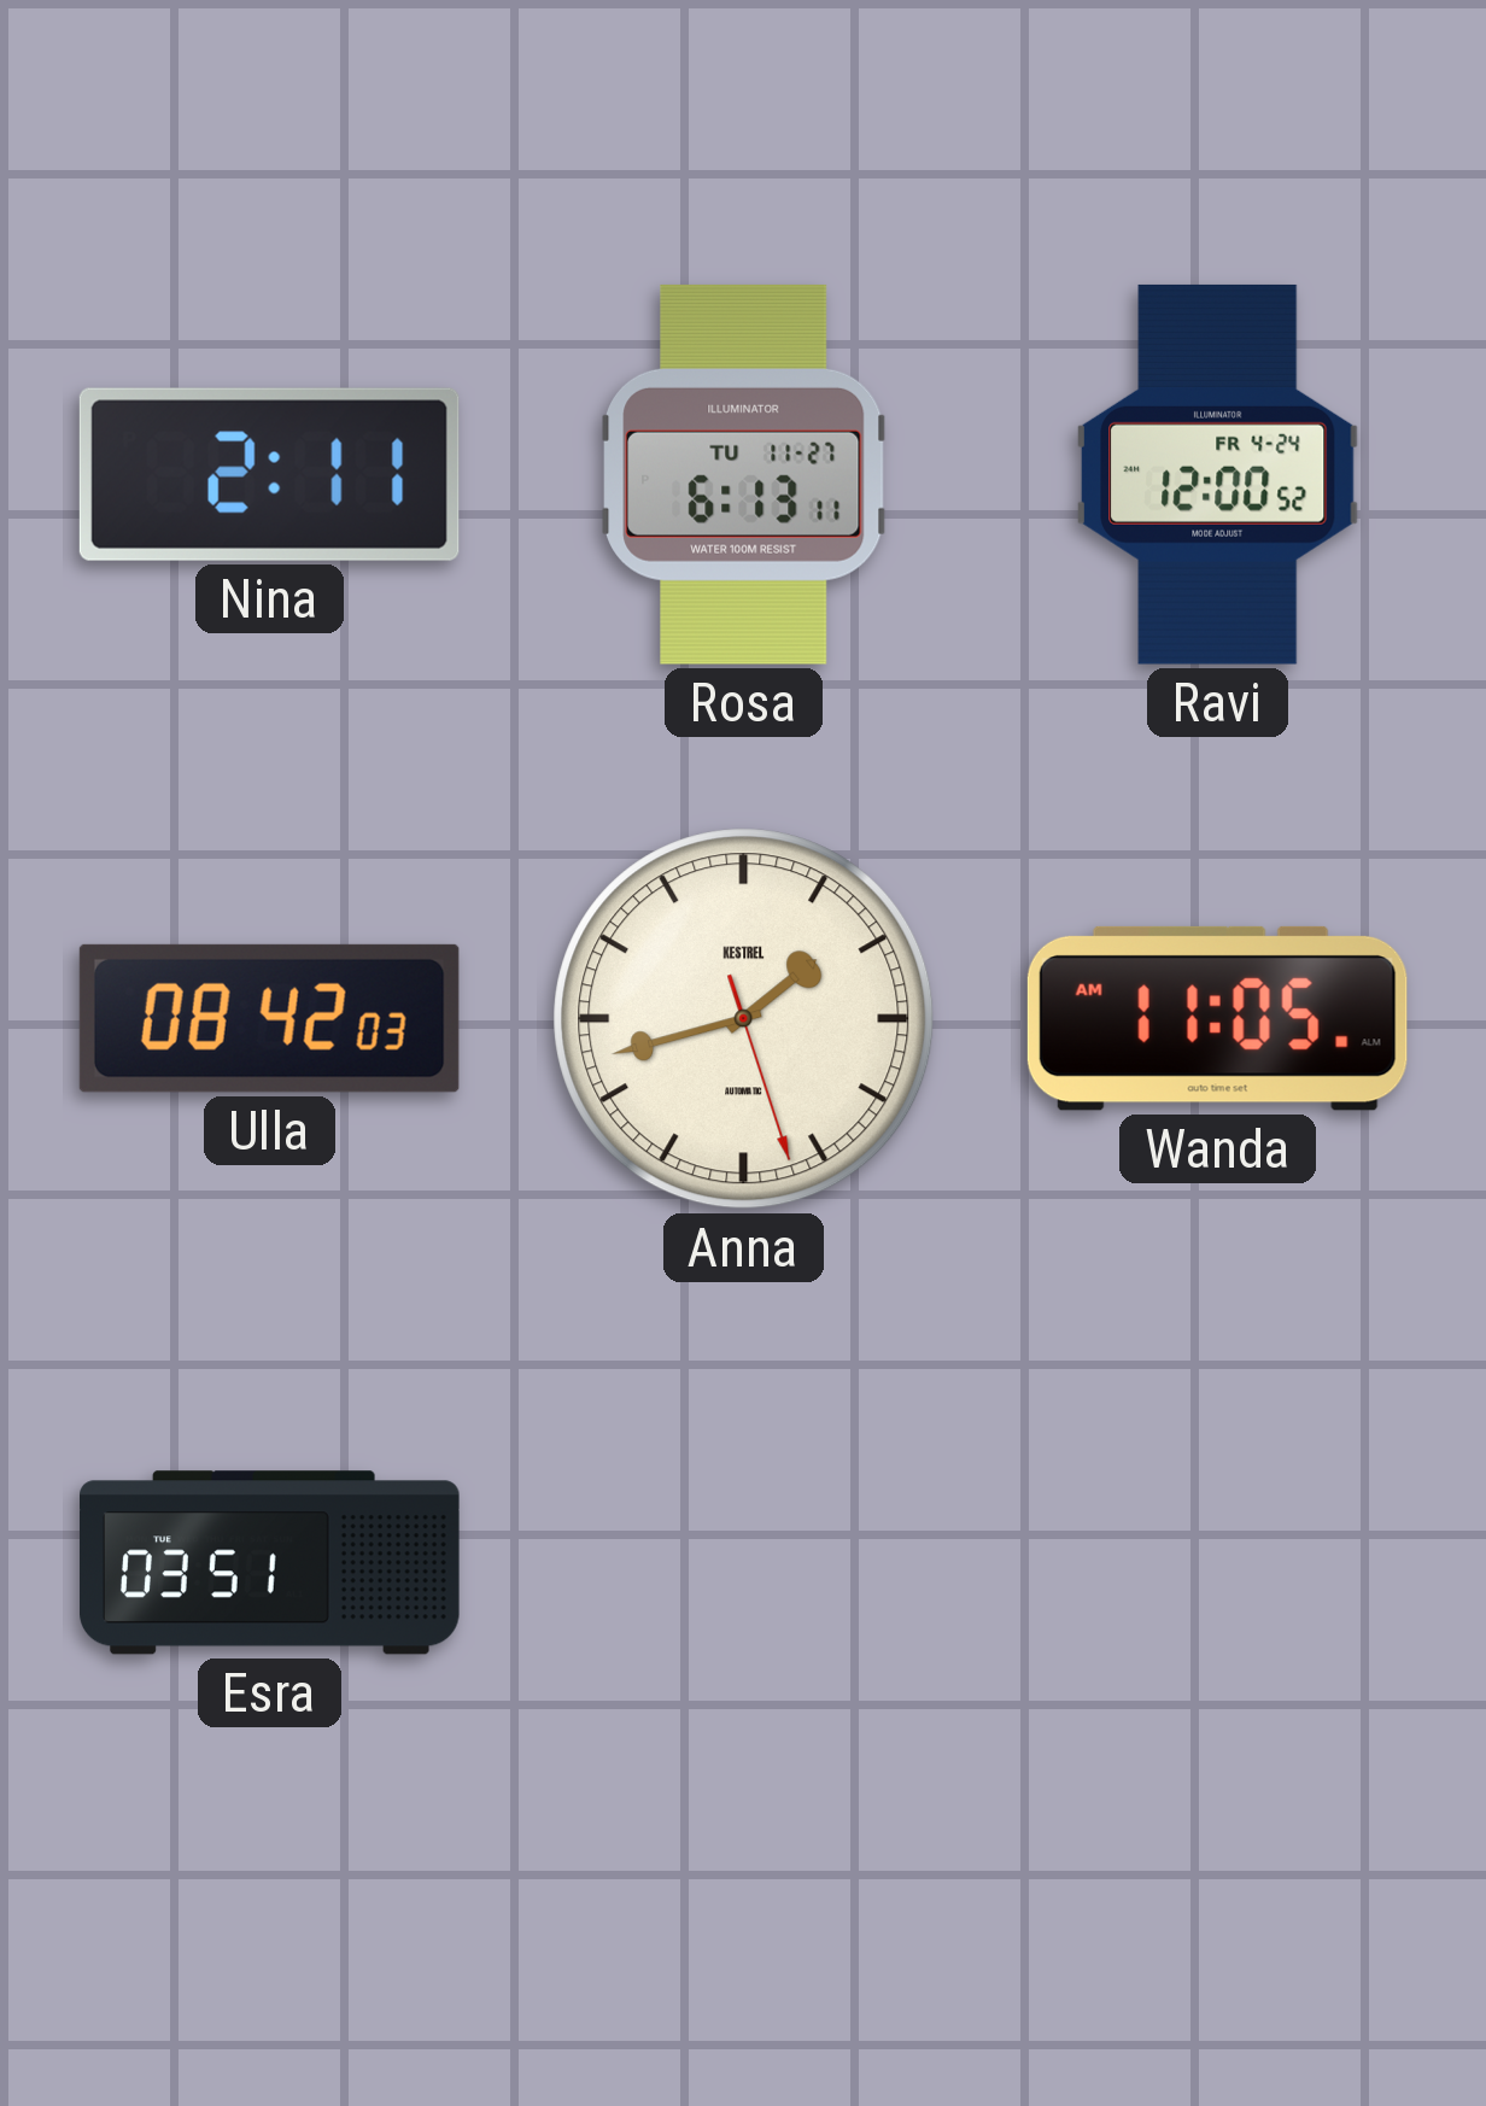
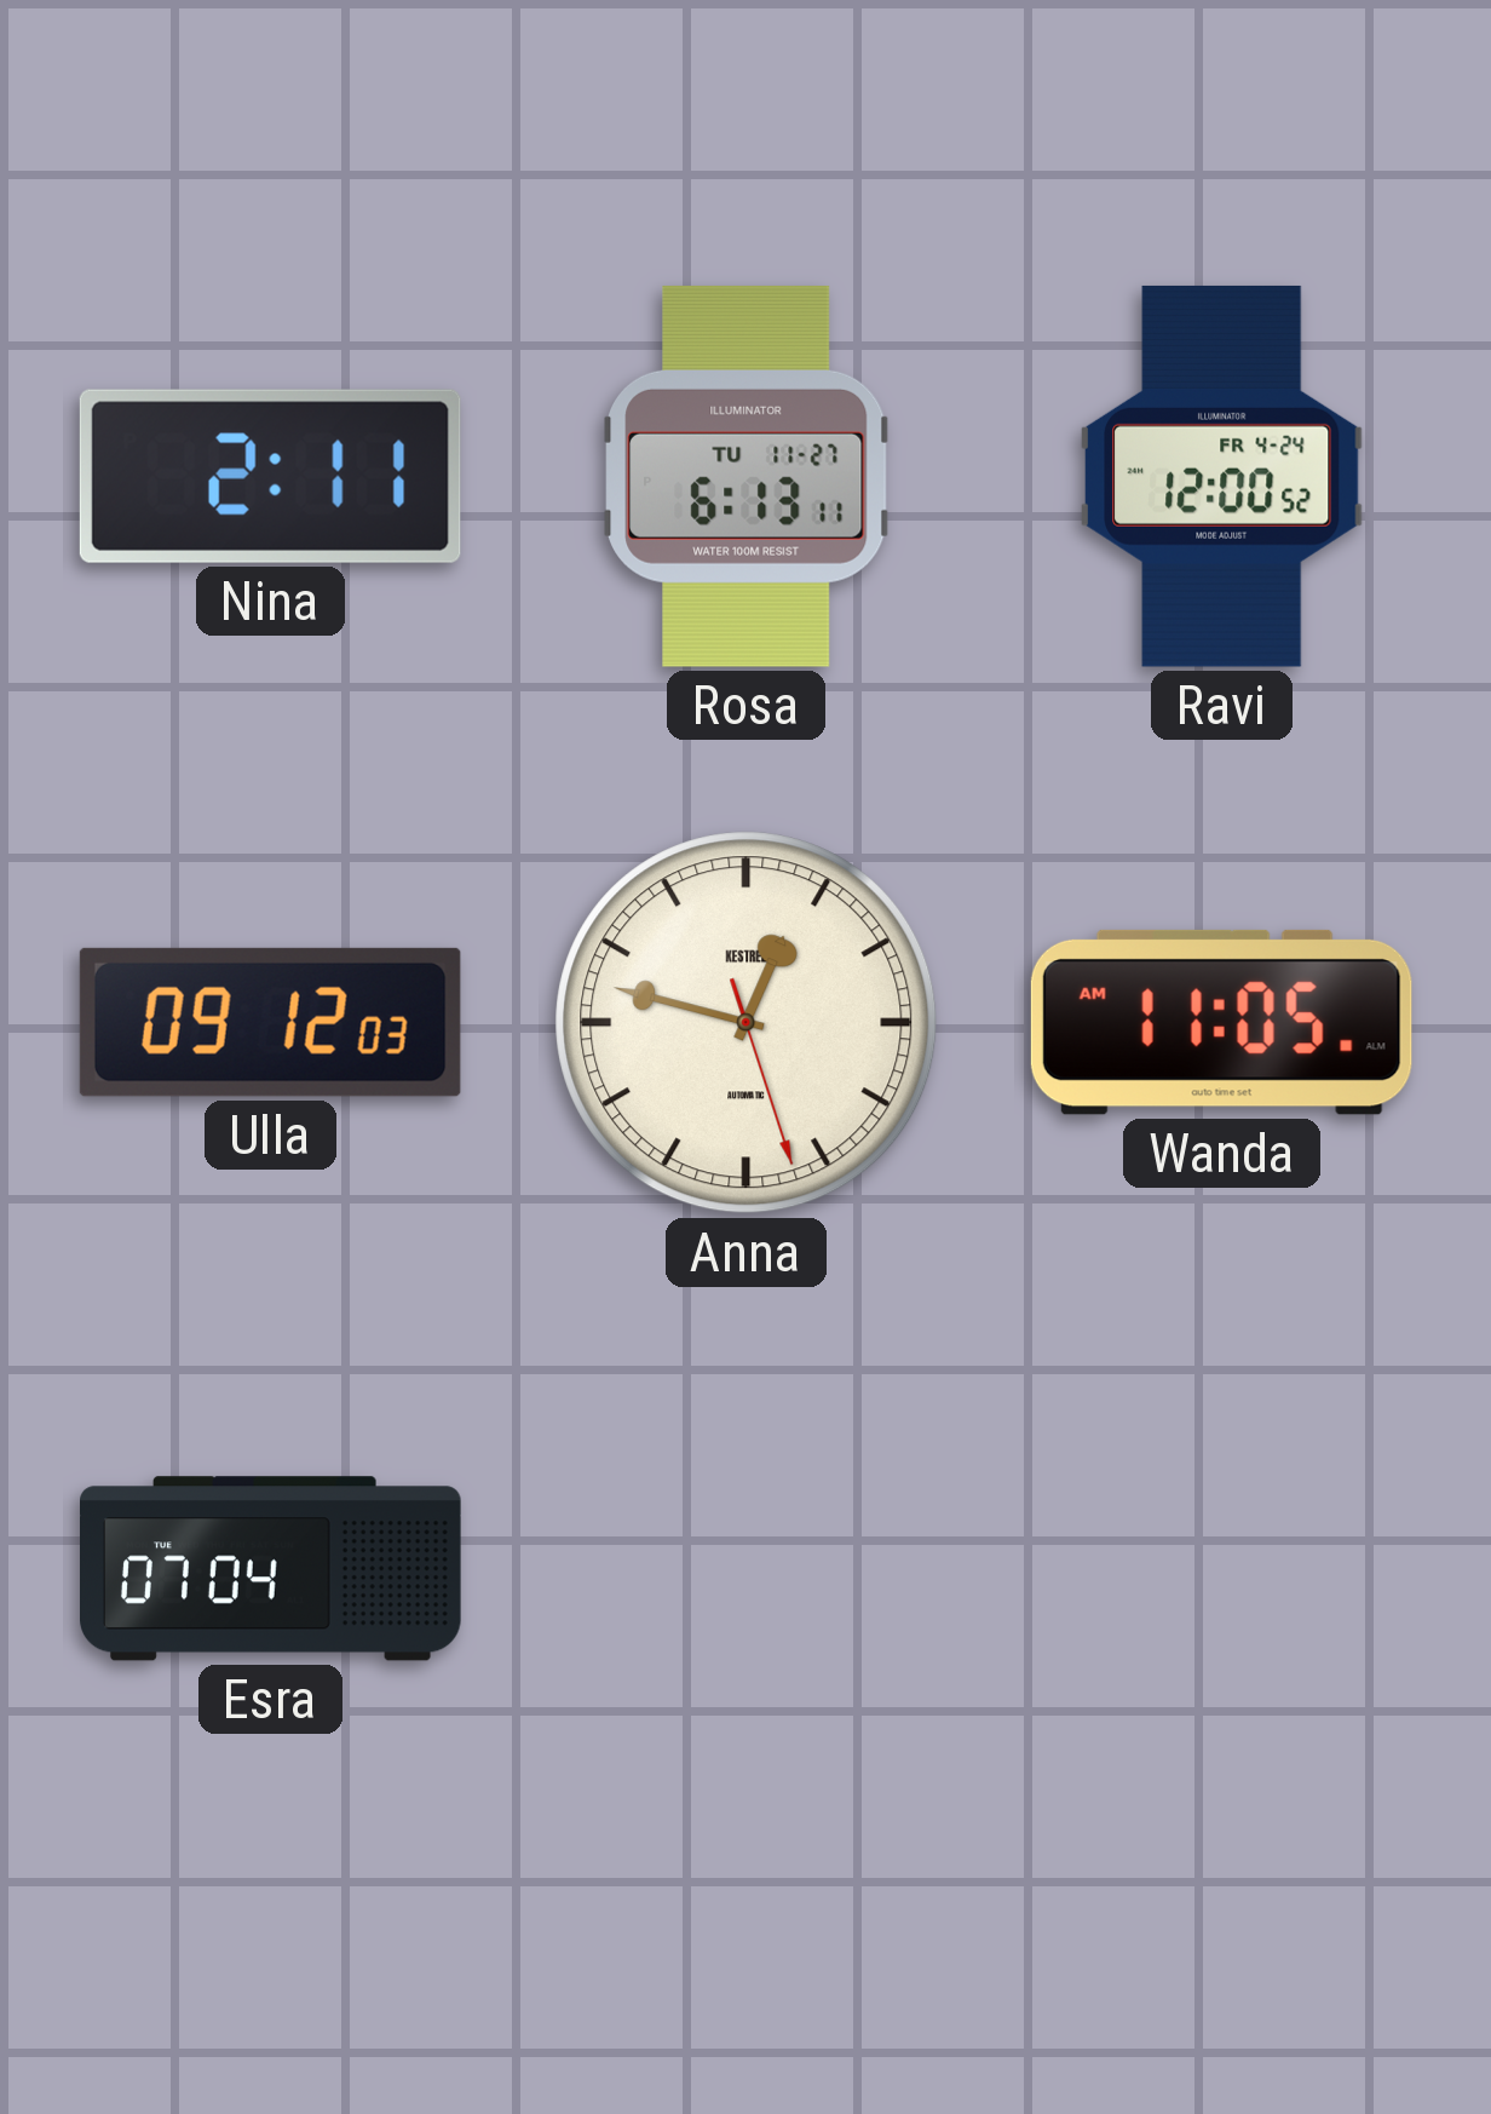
Ulla: 08:42 -> 09:12
Anna: 1:42 -> 12:47
Esra: 03:51 -> 07:04
